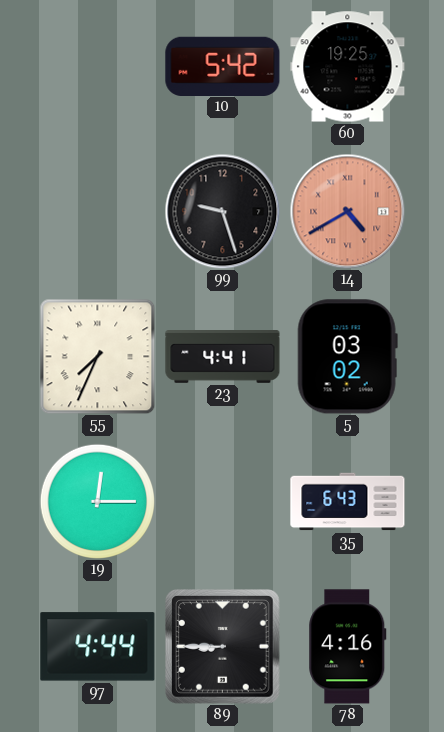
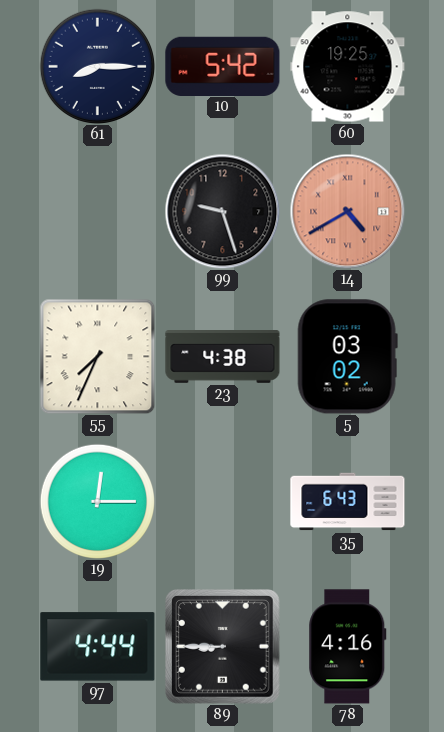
61: none -> 8:15
23: 4:41 -> 4:38
